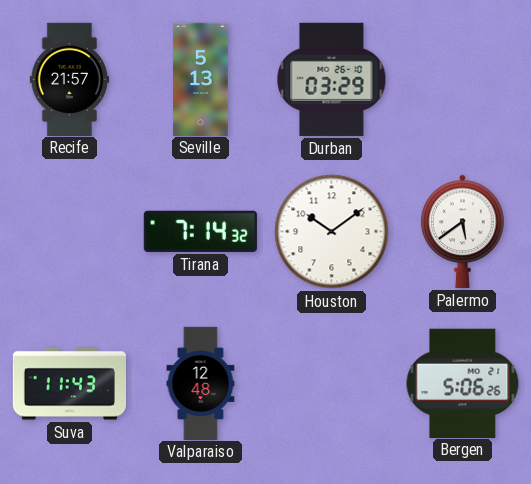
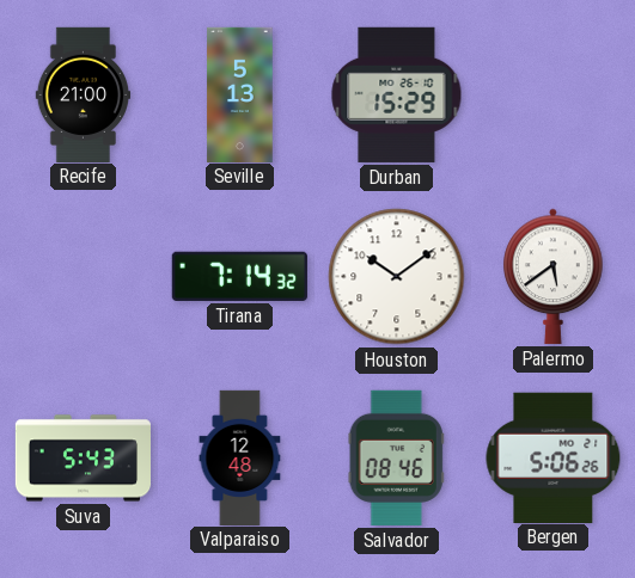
Recife: 21:57 -> 21:00
Durban: 03:29 -> 15:29
Suva: 11:43 -> 5:43
Salvador: none -> 08:46
